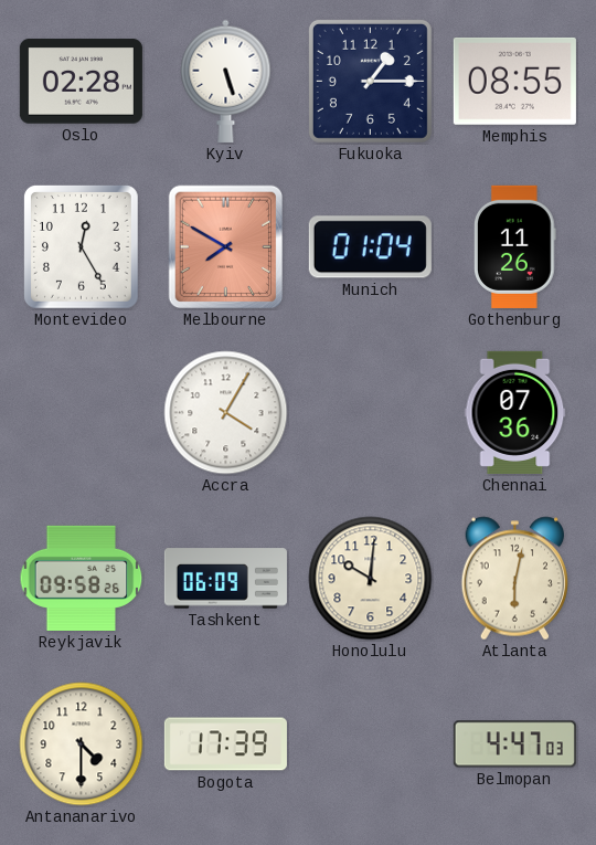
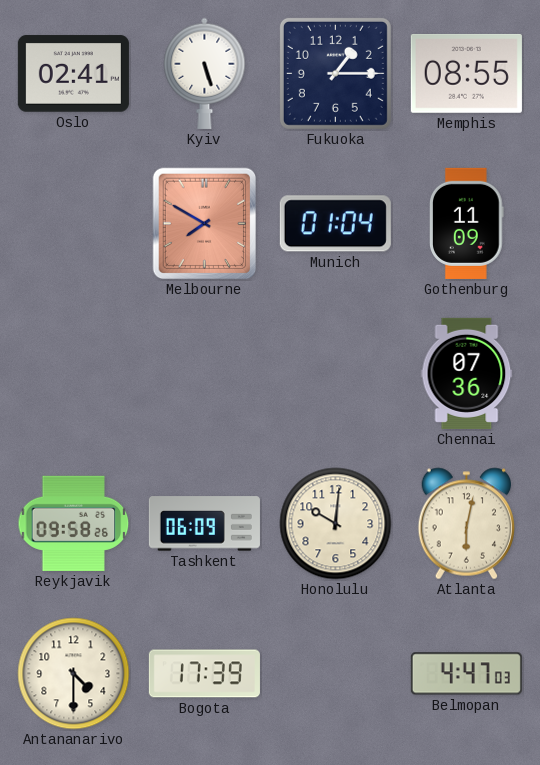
Oslo: 02:28 -> 02:41
Montevideo: 12:25 -> none
Gothenburg: 11:26 -> 11:09
Accra: 4:05 -> none
